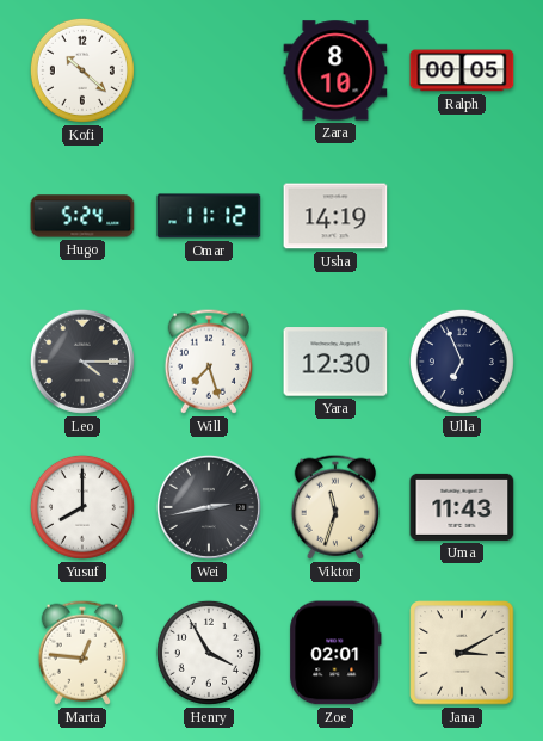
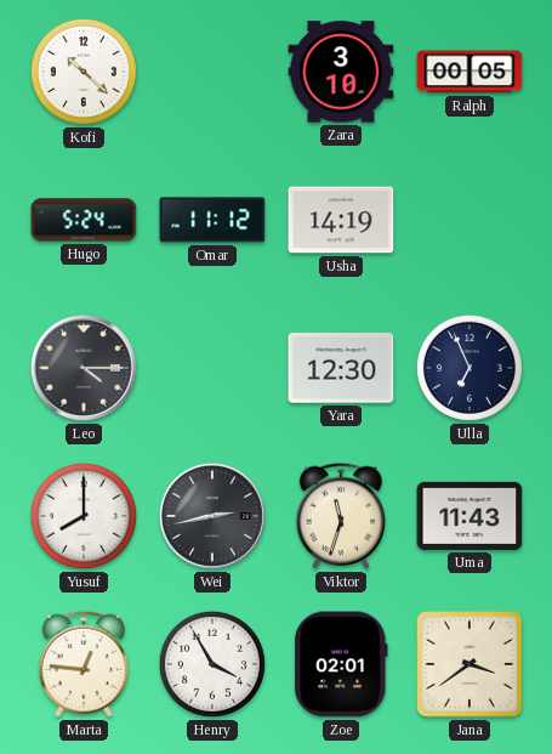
Zara: 8:10 -> 3:10
Will: 7:27 -> none
Jana: 3:10 -> 3:39
